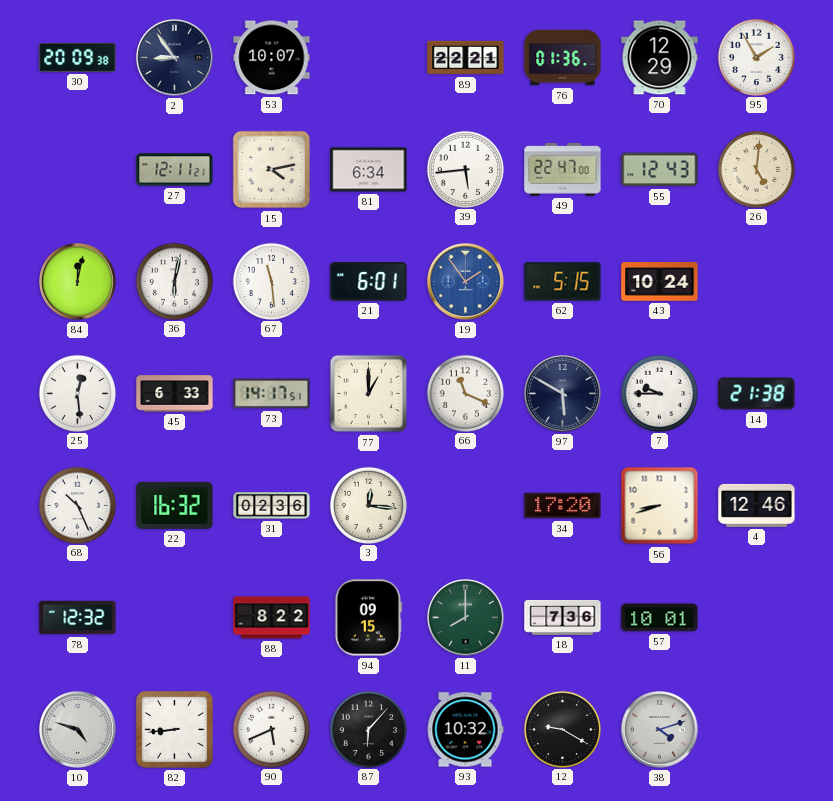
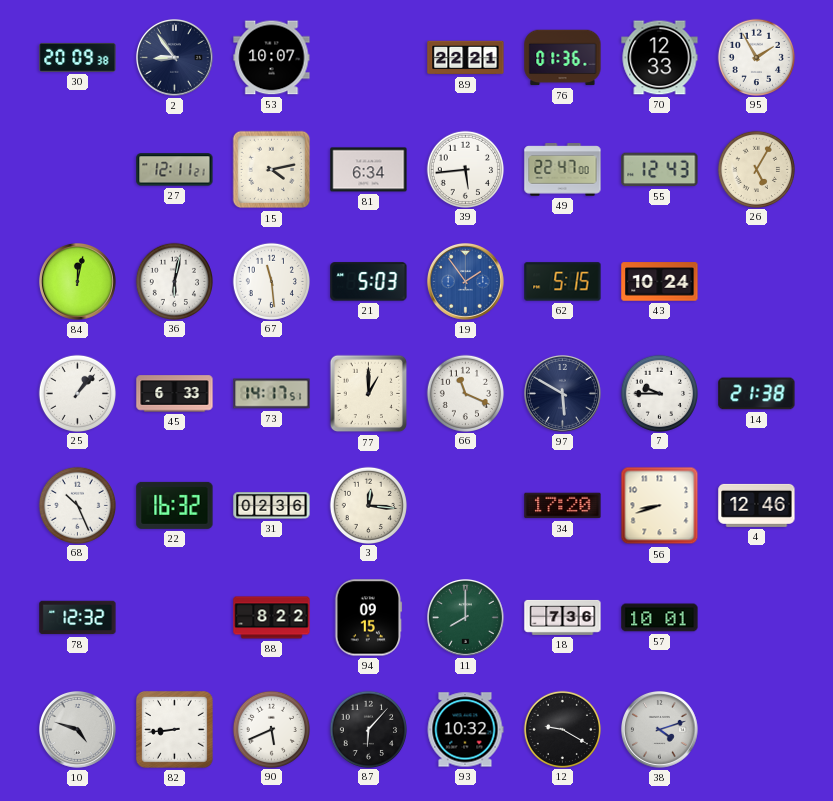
70: 12:29 -> 12:33
26: 5:01 -> 5:05
21: 6:01 -> 5:03
25: 12:29 -> 1:07
